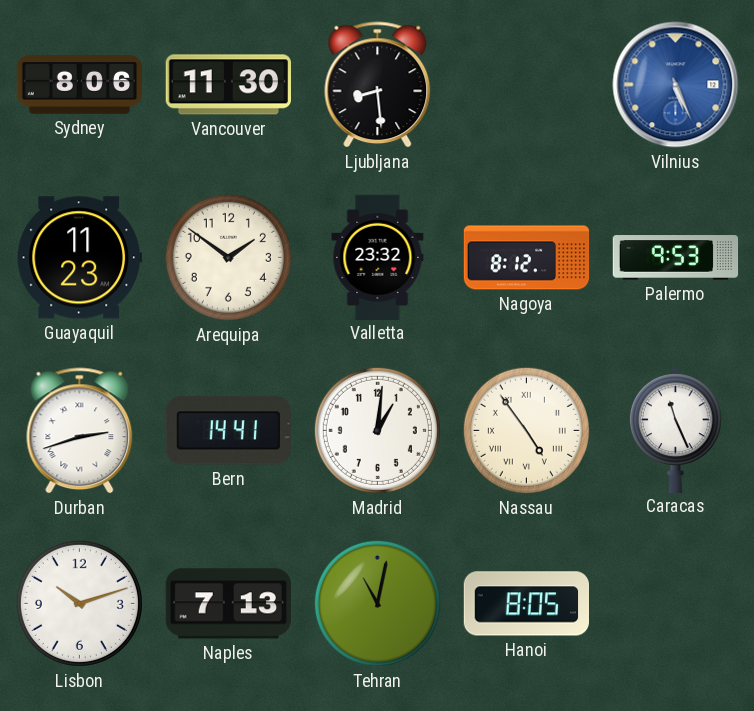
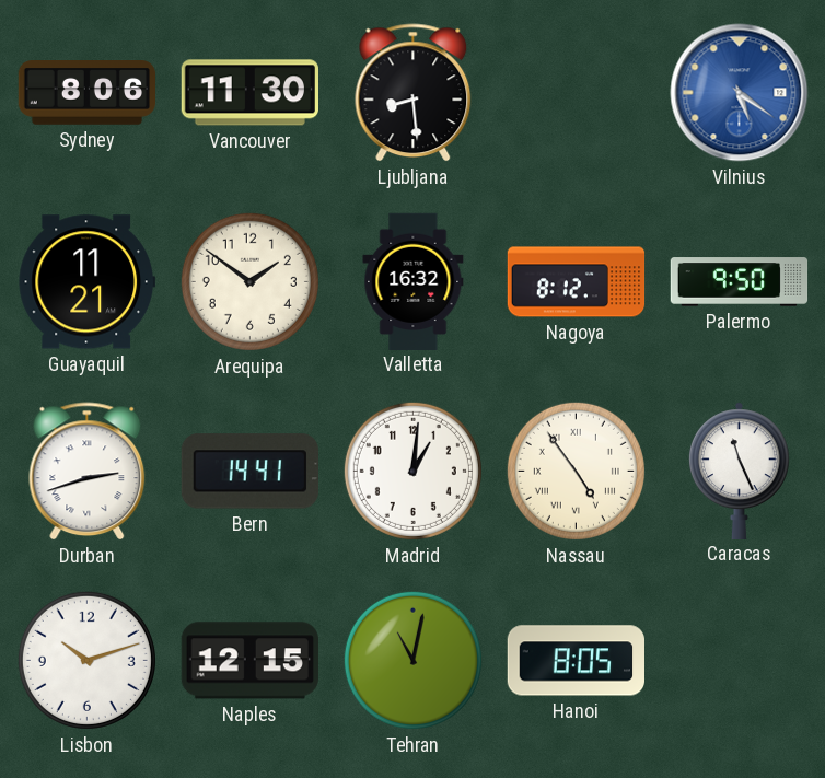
Vilnius: 5:26 -> 5:21
Guayaquil: 11:23 -> 11:21
Valletta: 23:32 -> 16:32
Palermo: 9:53 -> 9:50
Naples: 7:13 -> 12:15
